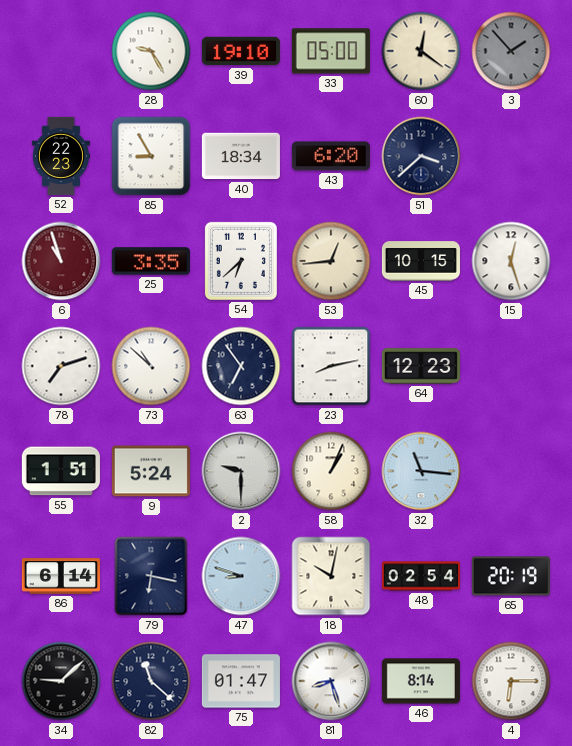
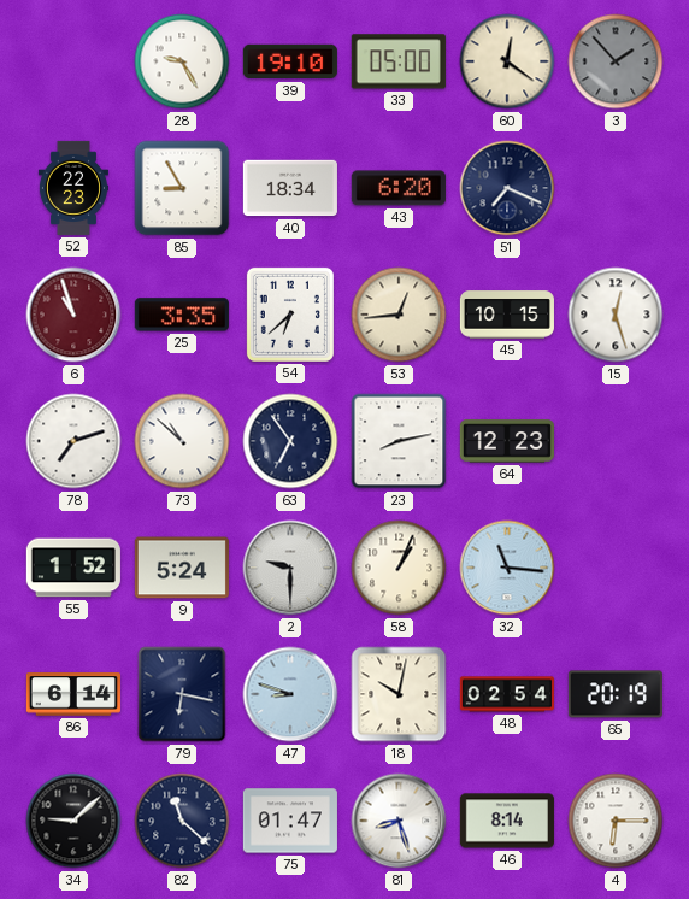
51: 3:38 -> 7:19
55: 1:51 -> 1:52
